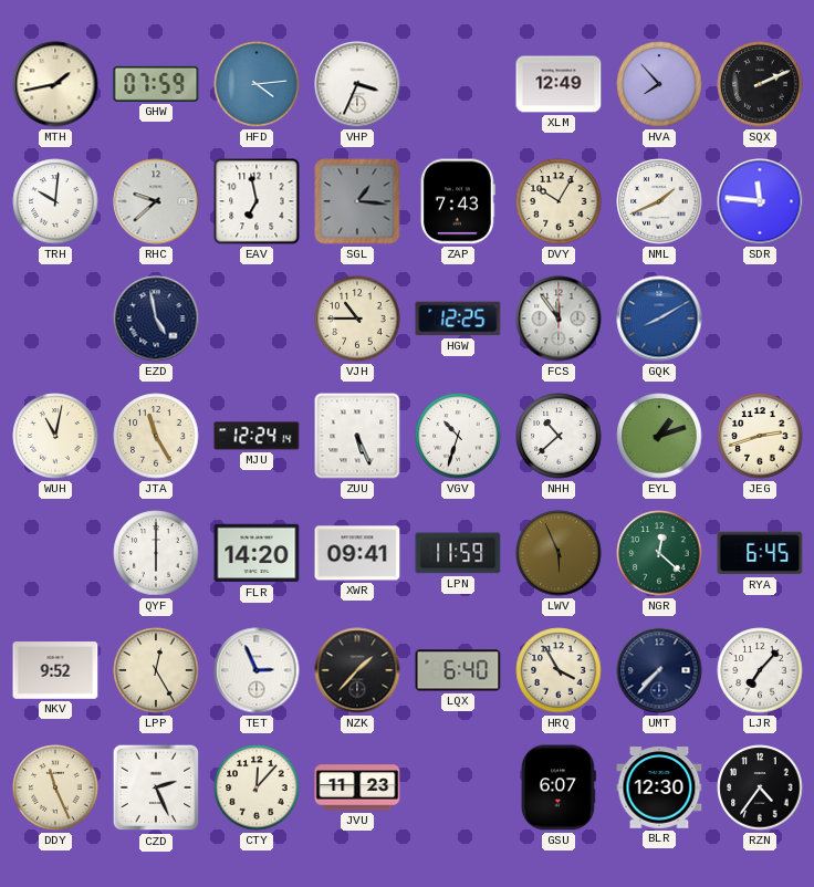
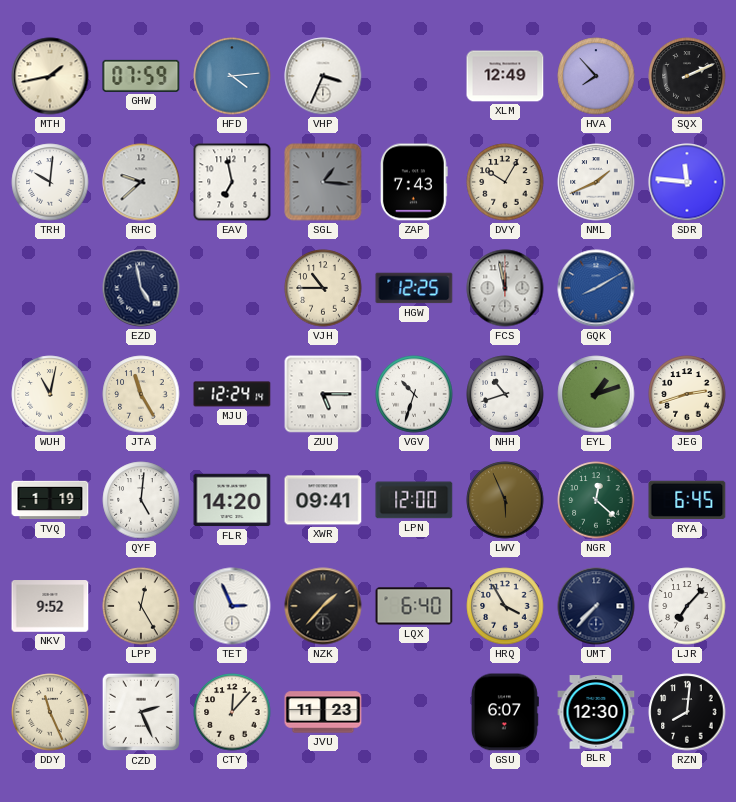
FCS: 11:54 -> 11:58
ZUU: 5:26 -> 5:15
NHH: 10:38 -> 10:42
TVQ: none -> 1:19
QYF: 6:00 -> 5:01
LPN: 11:59 -> 12:00
RZN: 4:36 -> 8:01
